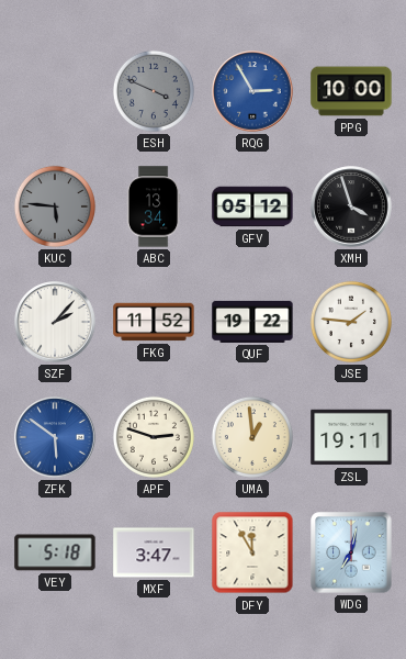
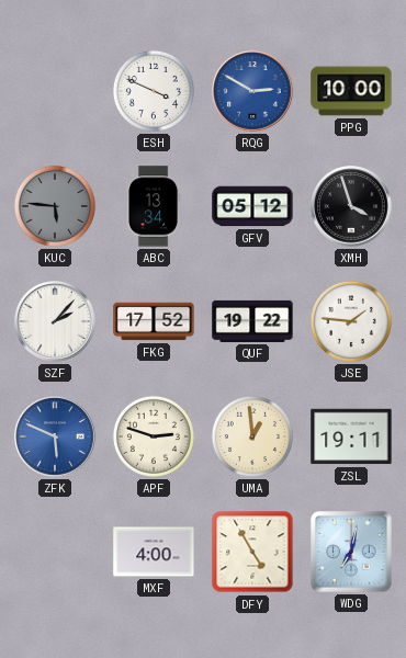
ESH dial: grey -> white
RQG: 2:55 -> 2:50
FKG: 11:52 -> 17:52
ZFK: 5:51 -> 5:49
VEY: 5:18 -> none
MXF: 3:47 -> 4:00
DFY: 11:55 -> 4:55
